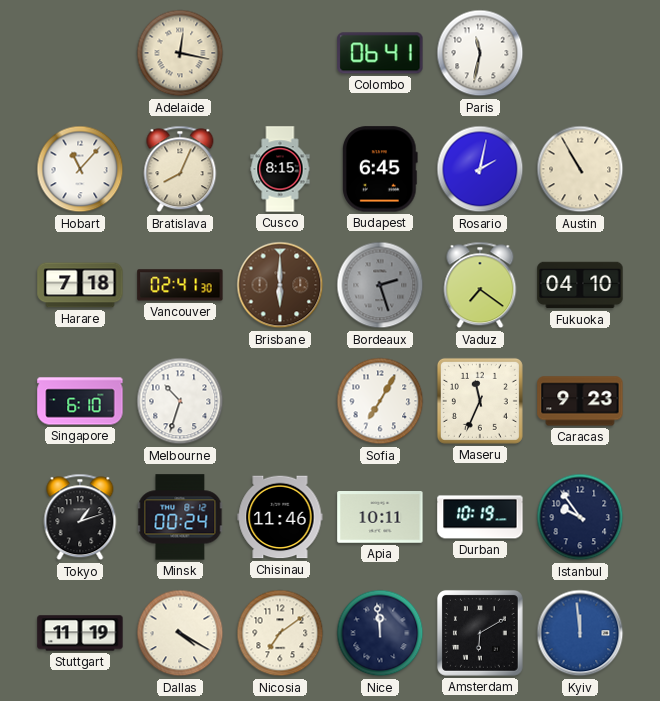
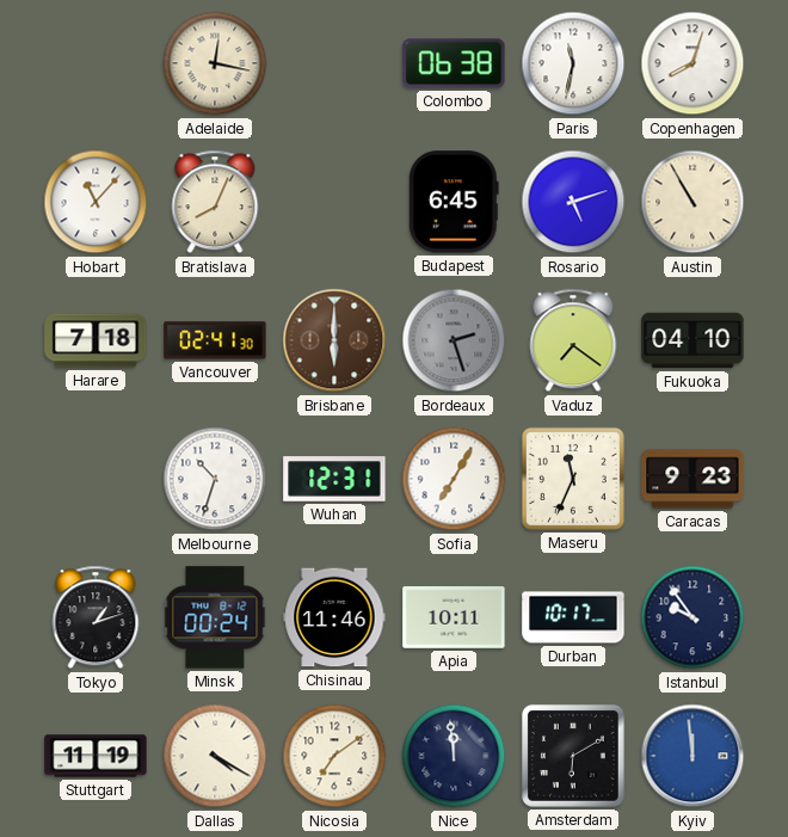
Colombo: 06:41 -> 06:38
Copenhagen: none -> 8:03
Cusco: 8:15 -> none
Rosario: 2:02 -> 5:12
Singapore: 6:10 -> none
Wuhan: none -> 12:31
Durban: 10:19 -> 10:17
